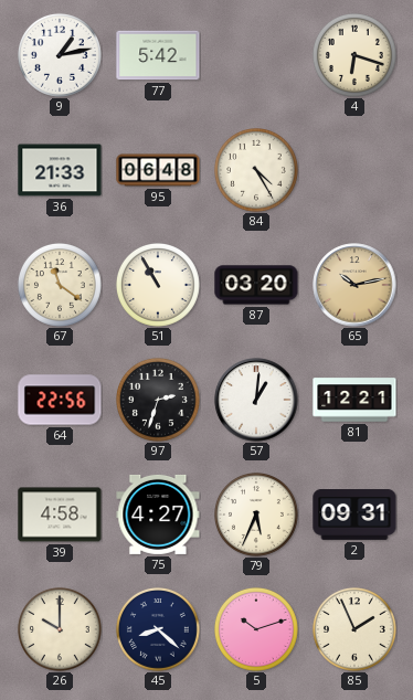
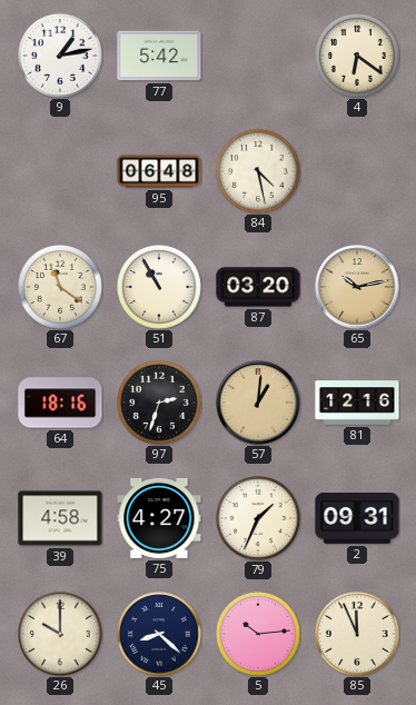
4: 6:18 -> 6:21
36: 21:33 -> none
84: 4:25 -> 4:28
64: 22:56 -> 18:16
57 dial: white -> champagne
81: 12:21 -> 12:16
79: 5:34 -> 1:34
5: 10:12 -> 10:14
85: 1:56 -> 11:56
